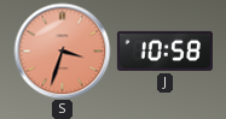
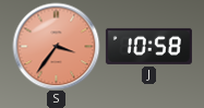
S: 3:33 -> 3:36
